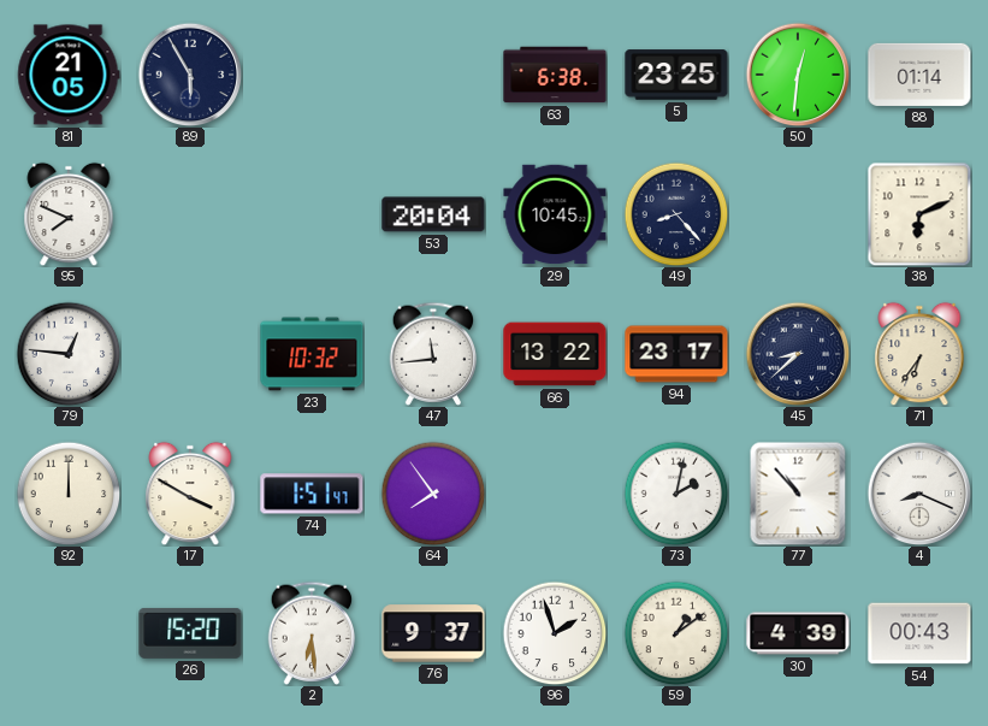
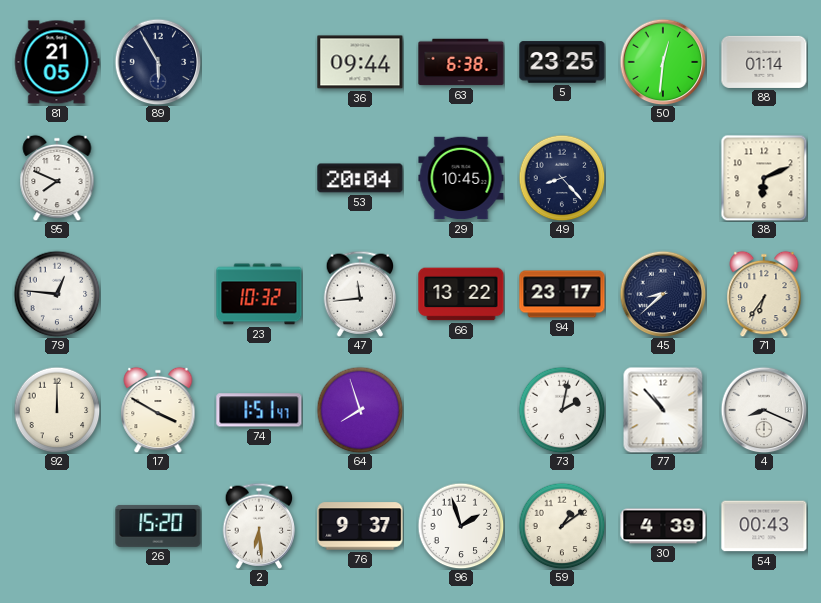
36: none -> 09:44
64: 7:54 -> 7:57
